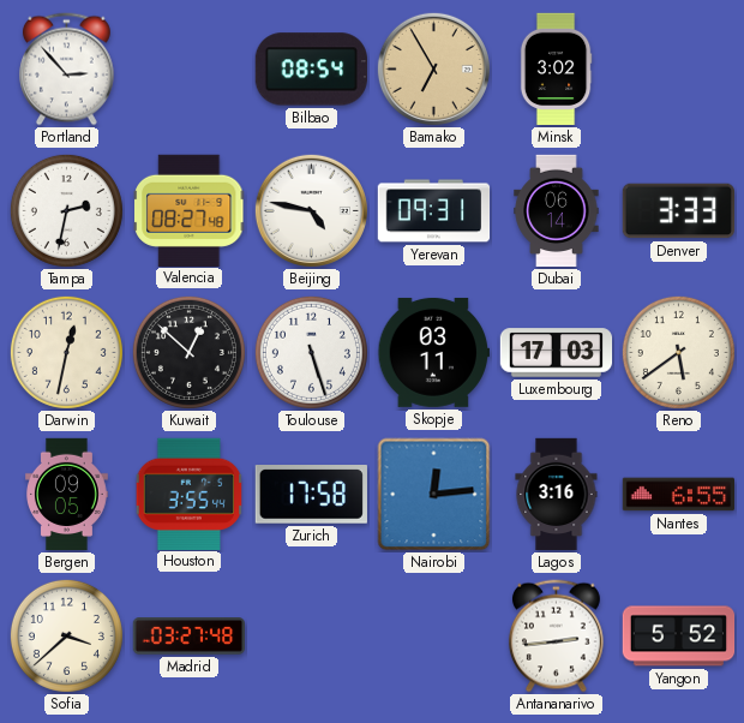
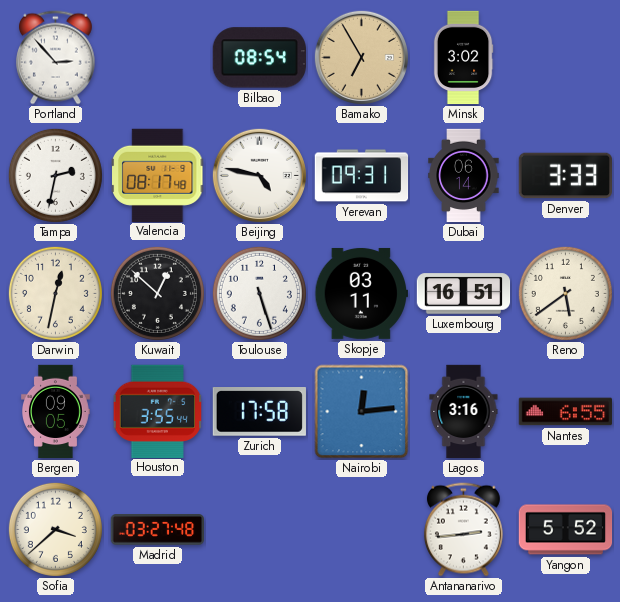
Valencia: 08:27 -> 08:17
Luxembourg: 17:03 -> 16:51
